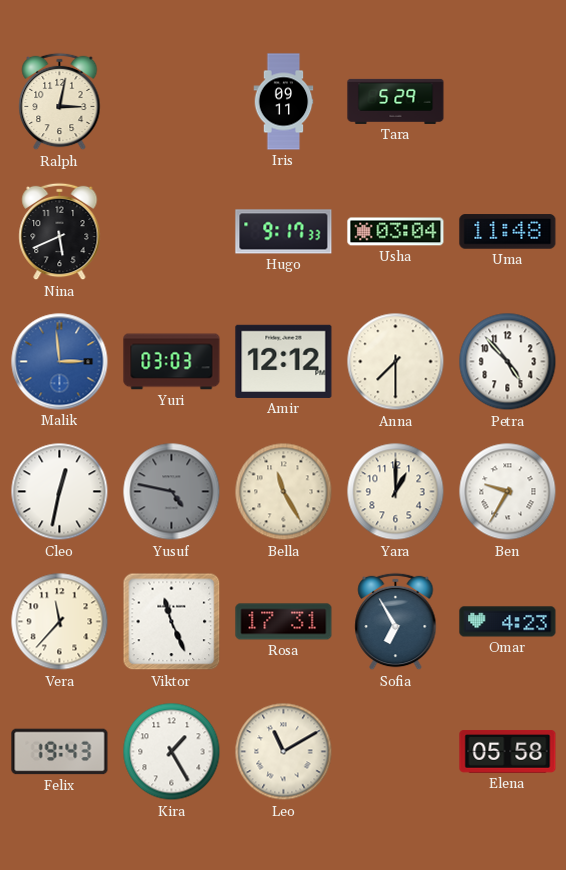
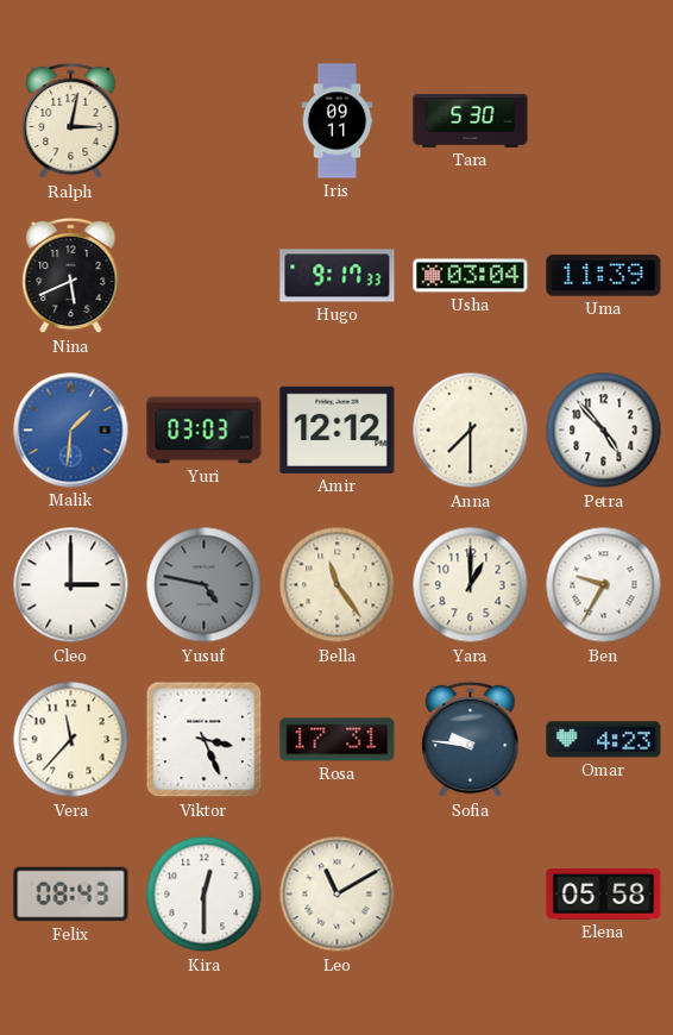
Tara: 5:29 -> 5:30
Uma: 11:48 -> 11:39
Malik: 2:59 -> 1:31
Cleo: 12:32 -> 3:00
Bella: 11:25 -> 11:24
Viktor: 11:26 -> 3:26
Sofia: 6:55 -> 9:46
Felix: 19:43 -> 08:43
Kira: 1:25 -> 12:30
